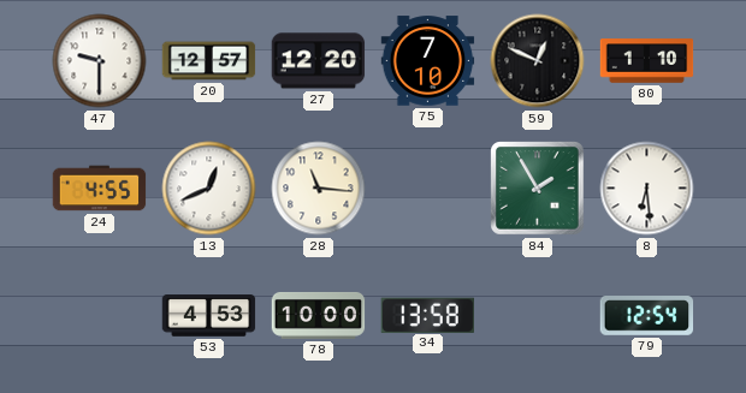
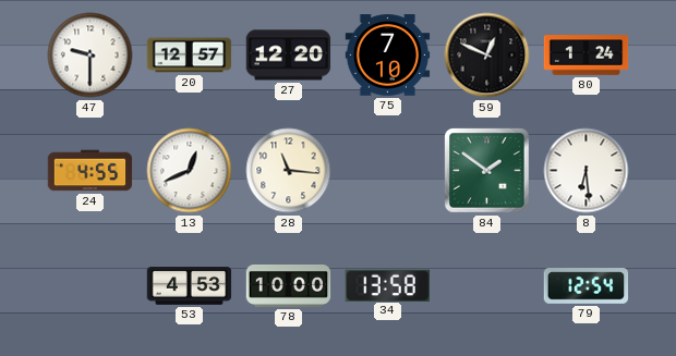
80: 1:10 -> 1:24
84: 1:55 -> 1:51
